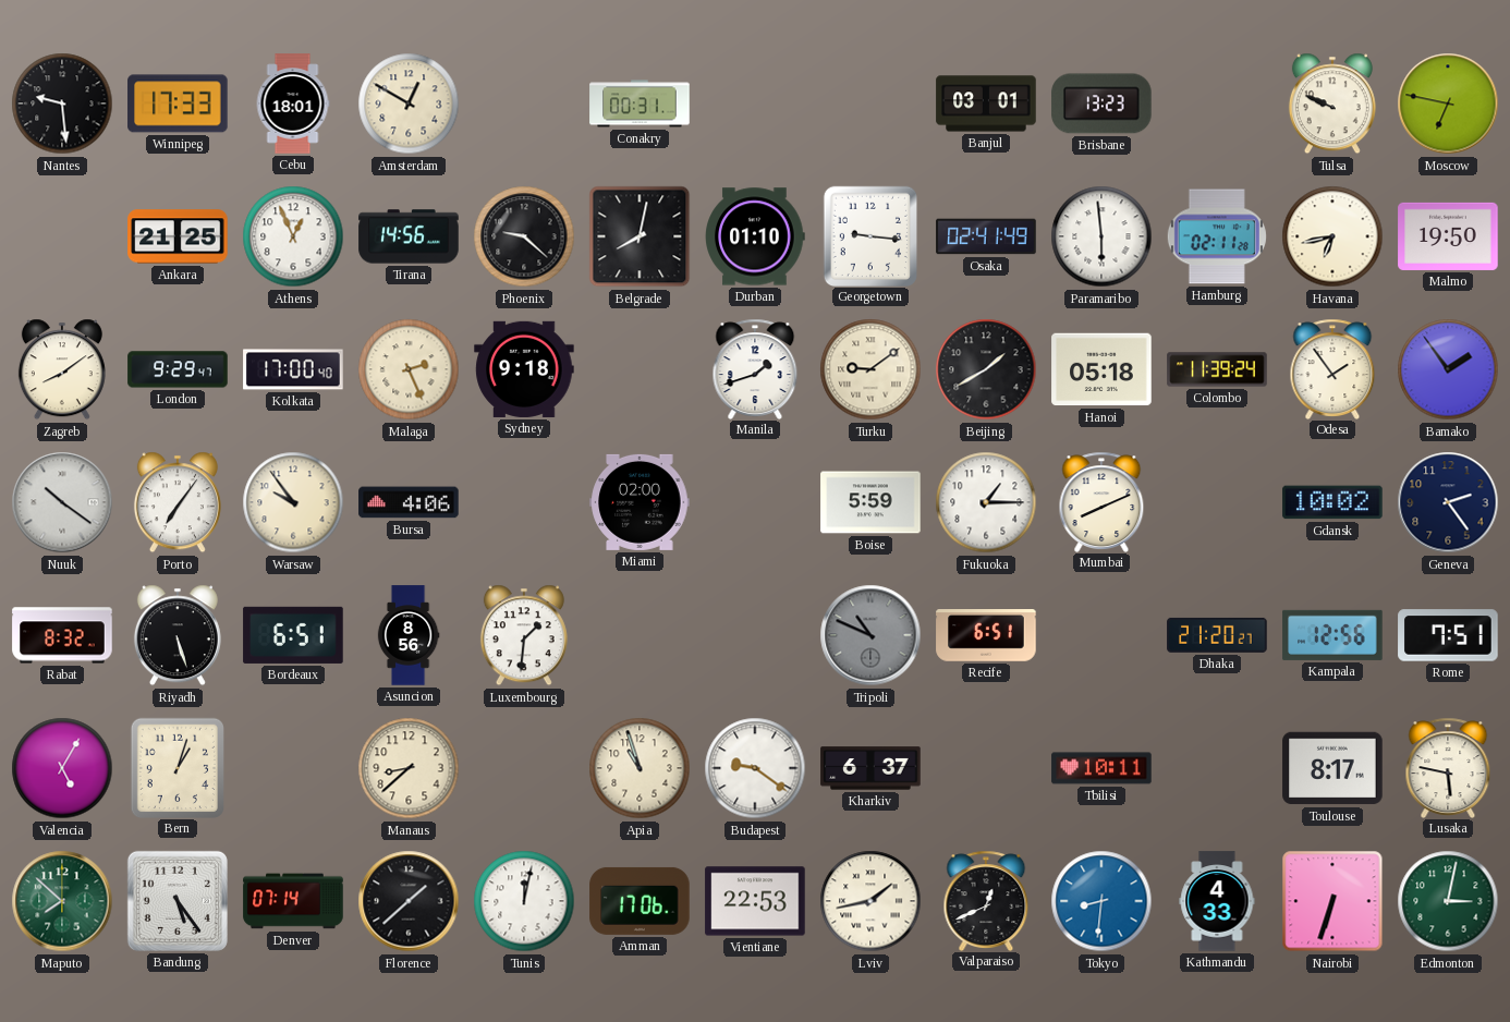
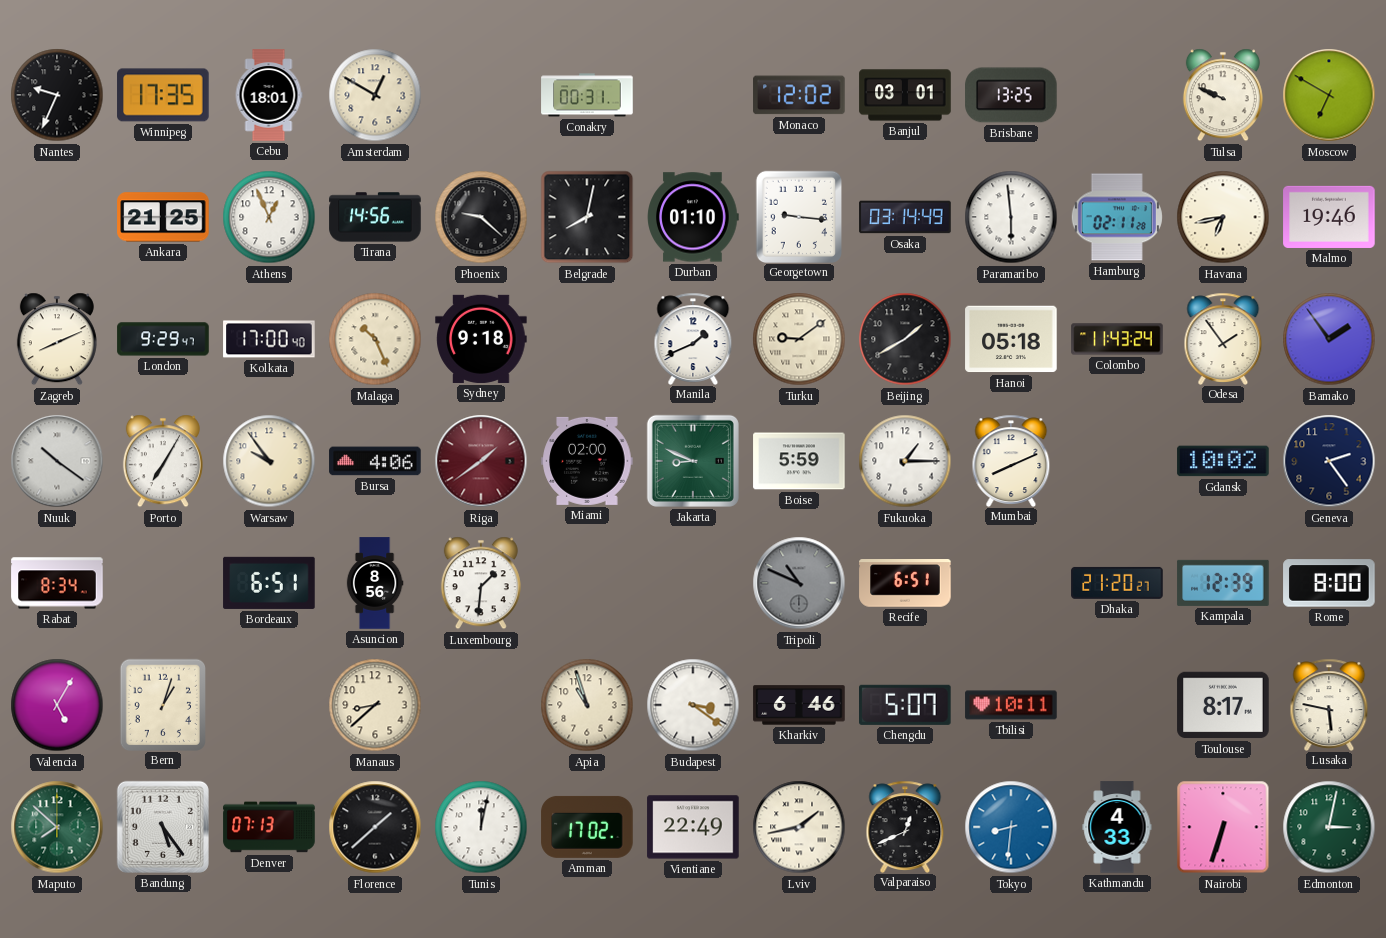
Nantes: 9:29 -> 9:34
Winnipeg: 17:33 -> 17:35
Monaco: none -> 12:02
Brisbane: 13:23 -> 13:25
Moscow: 6:47 -> 6:50
Osaka: 02:41 -> 03:14
Malmo: 19:50 -> 19:46
Zagreb: 8:09 -> 8:11
Malaga: 2:26 -> 10:26
Manila: 1:42 -> 1:41
Colombo: 11:39 -> 11:43
Porto: 7:06 -> 7:05
Riga: none -> 1:39
Jakarta: none -> 8:49
Rabat: 8:32 -> 8:34
Riyadh: 5:27 -> none
Kampala: 12:56 -> 12:39
Rome: 7:51 -> 8:00
Budapest: 9:21 -> 3:21
Kharkiv: 6:37 -> 6:46
Chengdu: none -> 5:07
Denver: 07:14 -> 07:13
Amman: 17:06 -> 17:02
Vientiane: 22:53 -> 22:49
